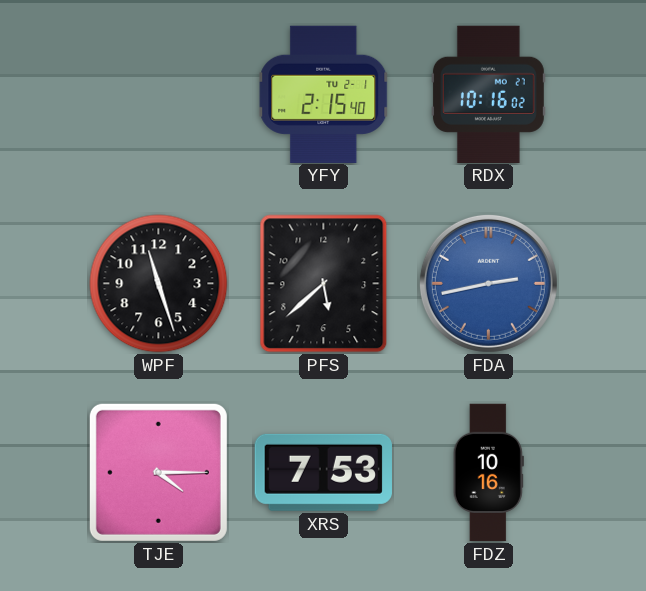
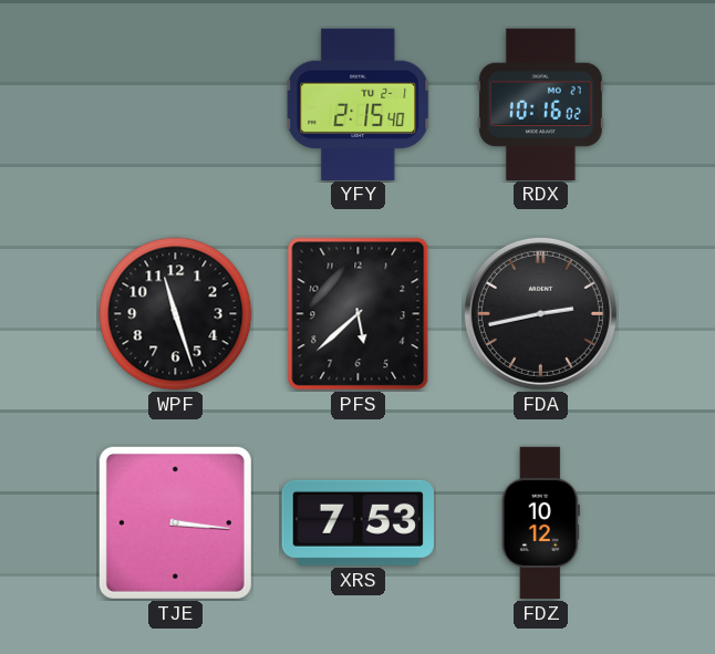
FDA dial: blue -> black
TJE: 4:15 -> 3:16
FDZ: 10:16 -> 10:12
